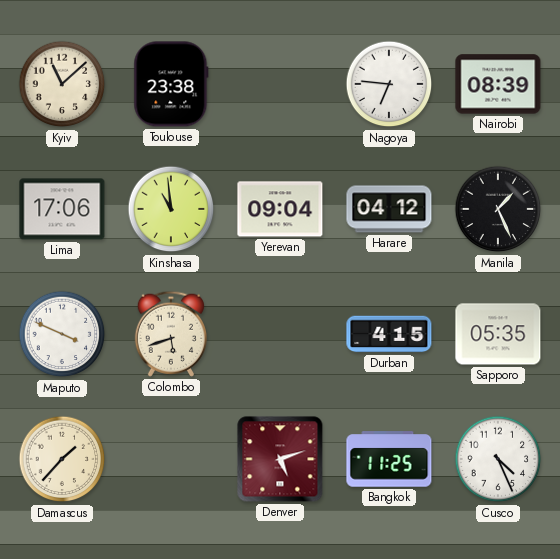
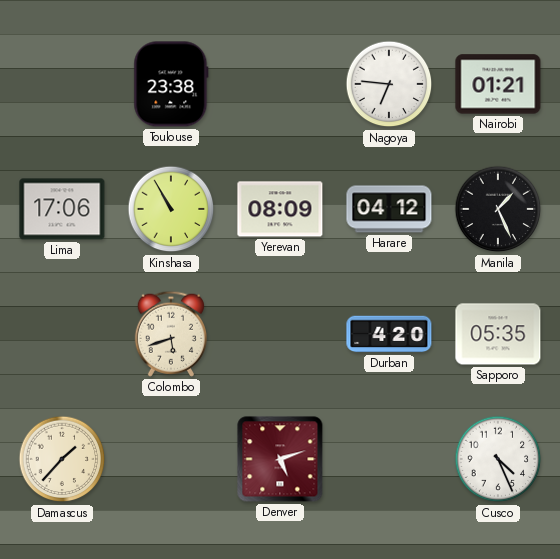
Kyiv: 11:08 -> none
Nairobi: 08:39 -> 01:21
Kinshasa: 10:59 -> 10:55
Yerevan: 09:04 -> 08:09
Maputo: 3:49 -> none
Durban: 4:15 -> 4:20
Bangkok: 11:25 -> none
